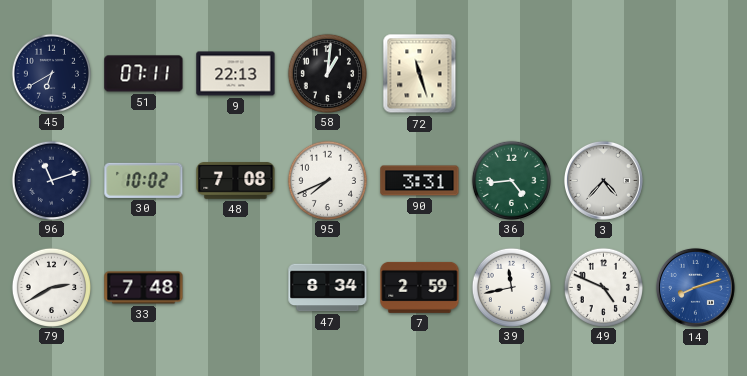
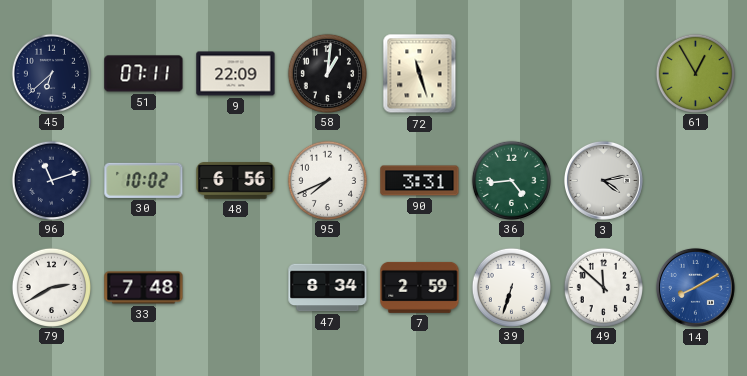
45: 6:40 -> 6:38
9: 22:13 -> 22:09
61: none -> 12:55
48: 7:08 -> 6:56
3: 4:37 -> 4:13
39: 11:43 -> 6:33
49: 4:49 -> 11:52
14: 8:12 -> 8:10
